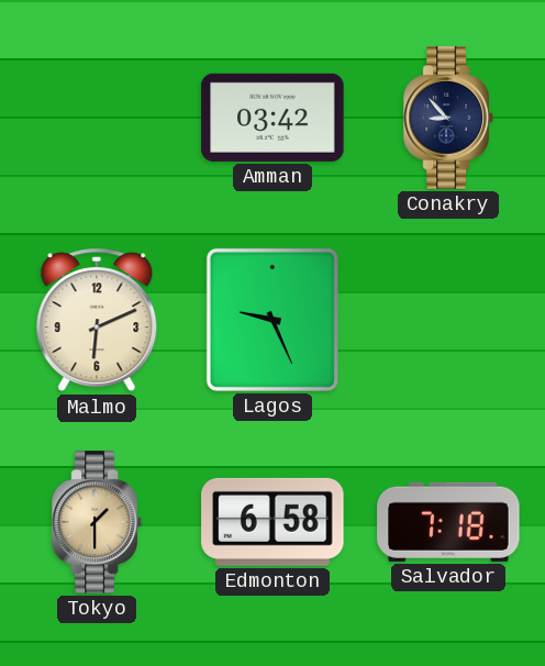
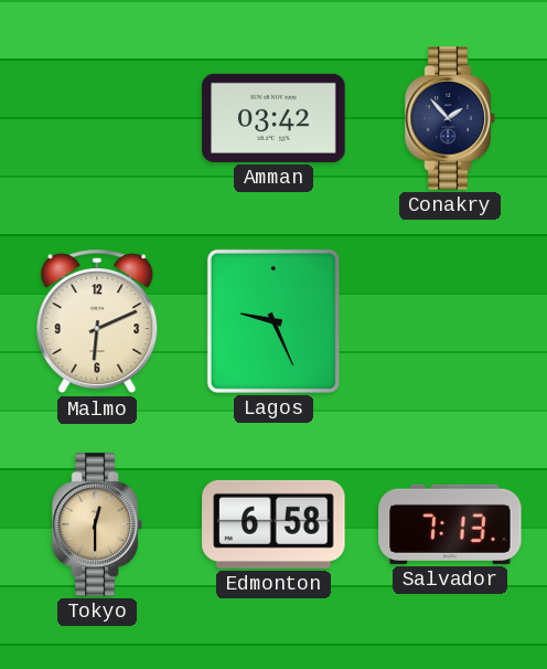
Conakry: 8:53 -> 1:53
Tokyo: 1:30 -> 12:30
Salvador: 7:18 -> 7:13
